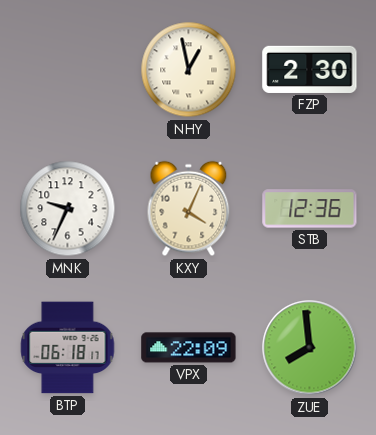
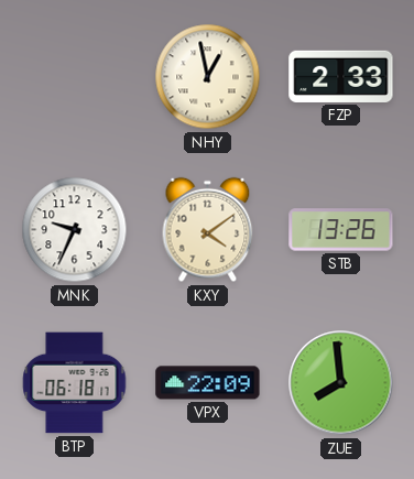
FZP: 2:30 -> 2:33
KXY: 4:04 -> 4:09
STB: 12:36 -> 13:26
